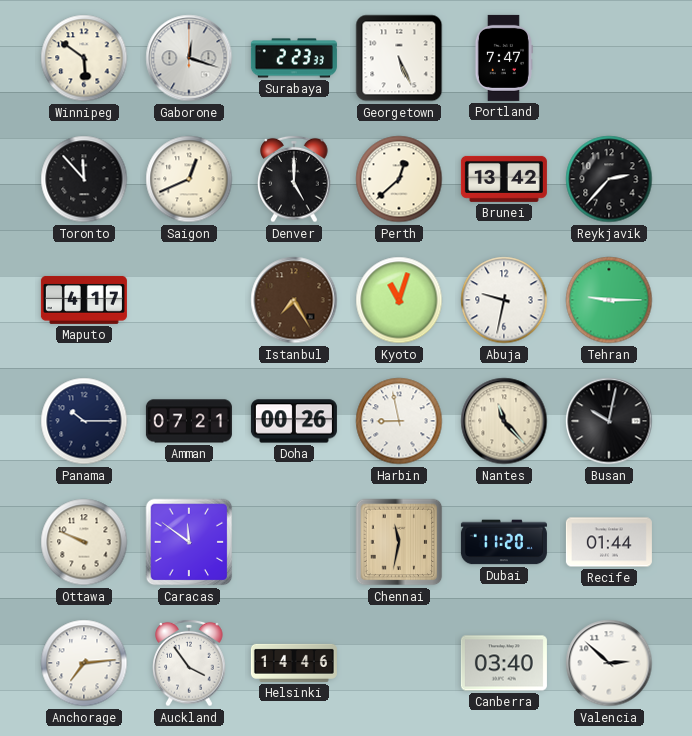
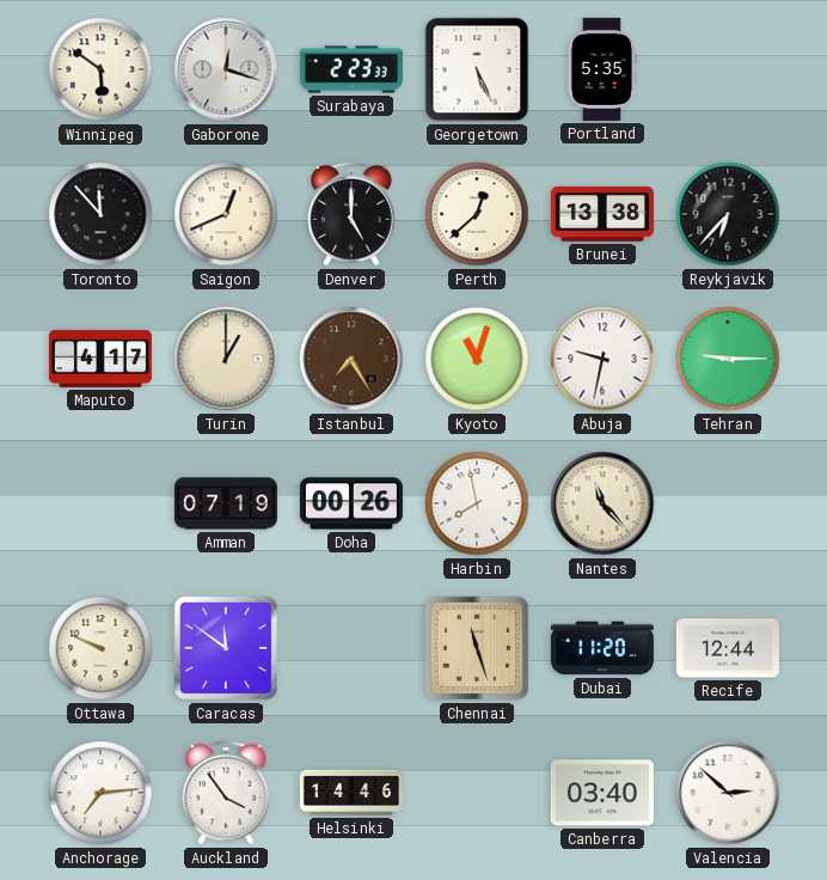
Portland: 7:47 -> 5:35
Brunei: 13:42 -> 13:38
Reykjavik: 2:37 -> 6:37
Turin: none -> 1:00
Panama: 10:15 -> none
Amman: 07:21 -> 07:19
Harbin: 8:58 -> 7:58
Busan: 10:02 -> none
Chennai: 11:32 -> 11:27
Recife: 01:44 -> 12:44
